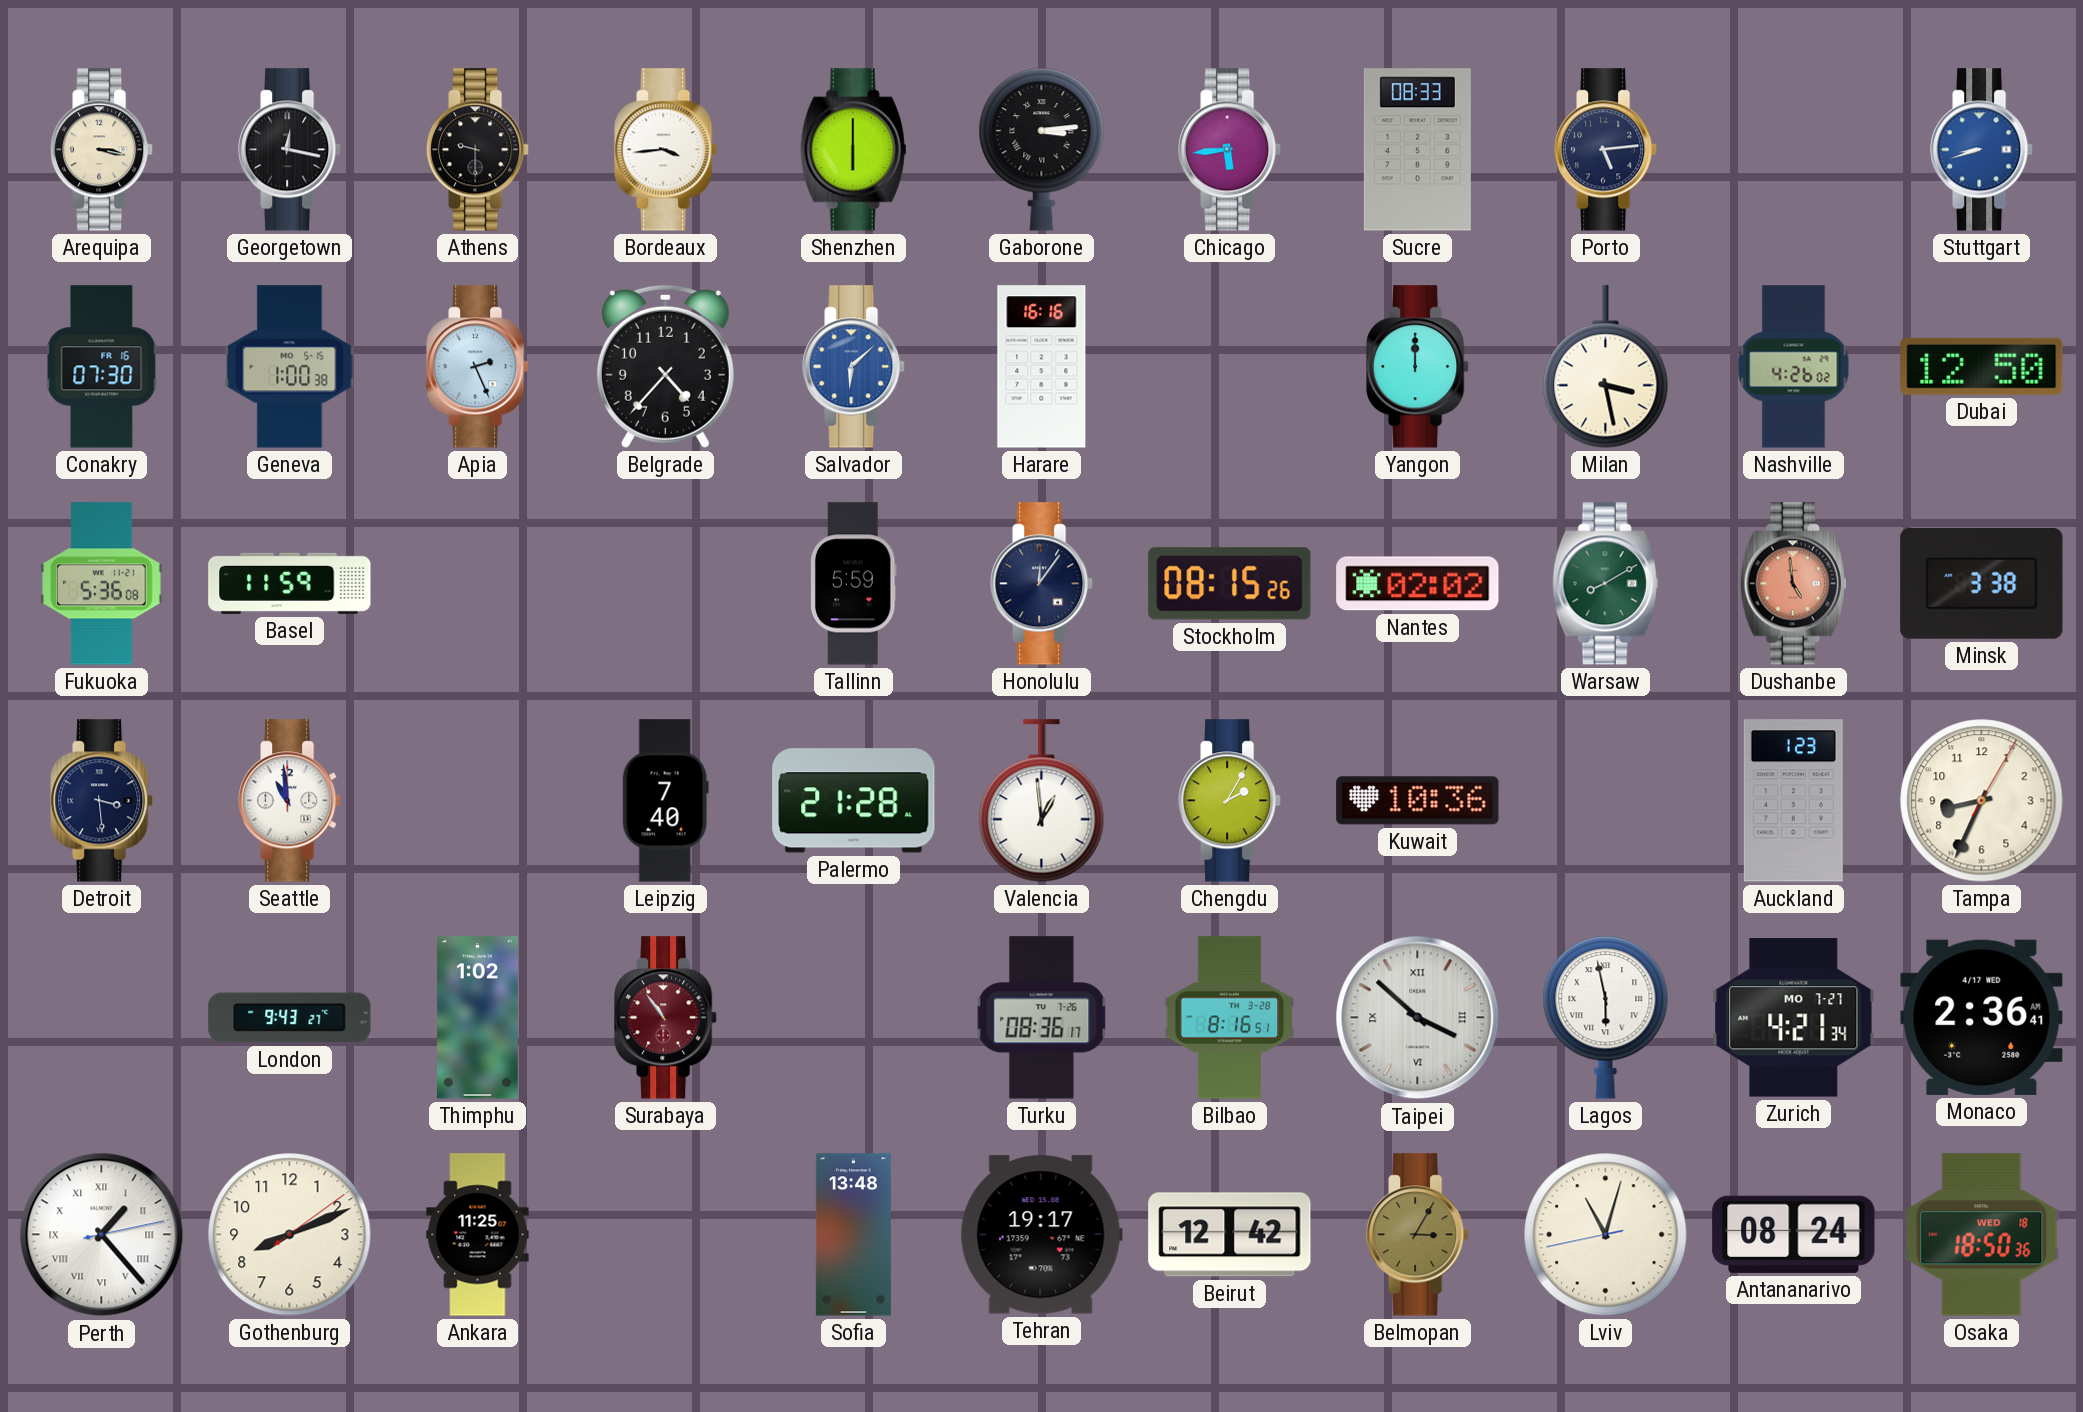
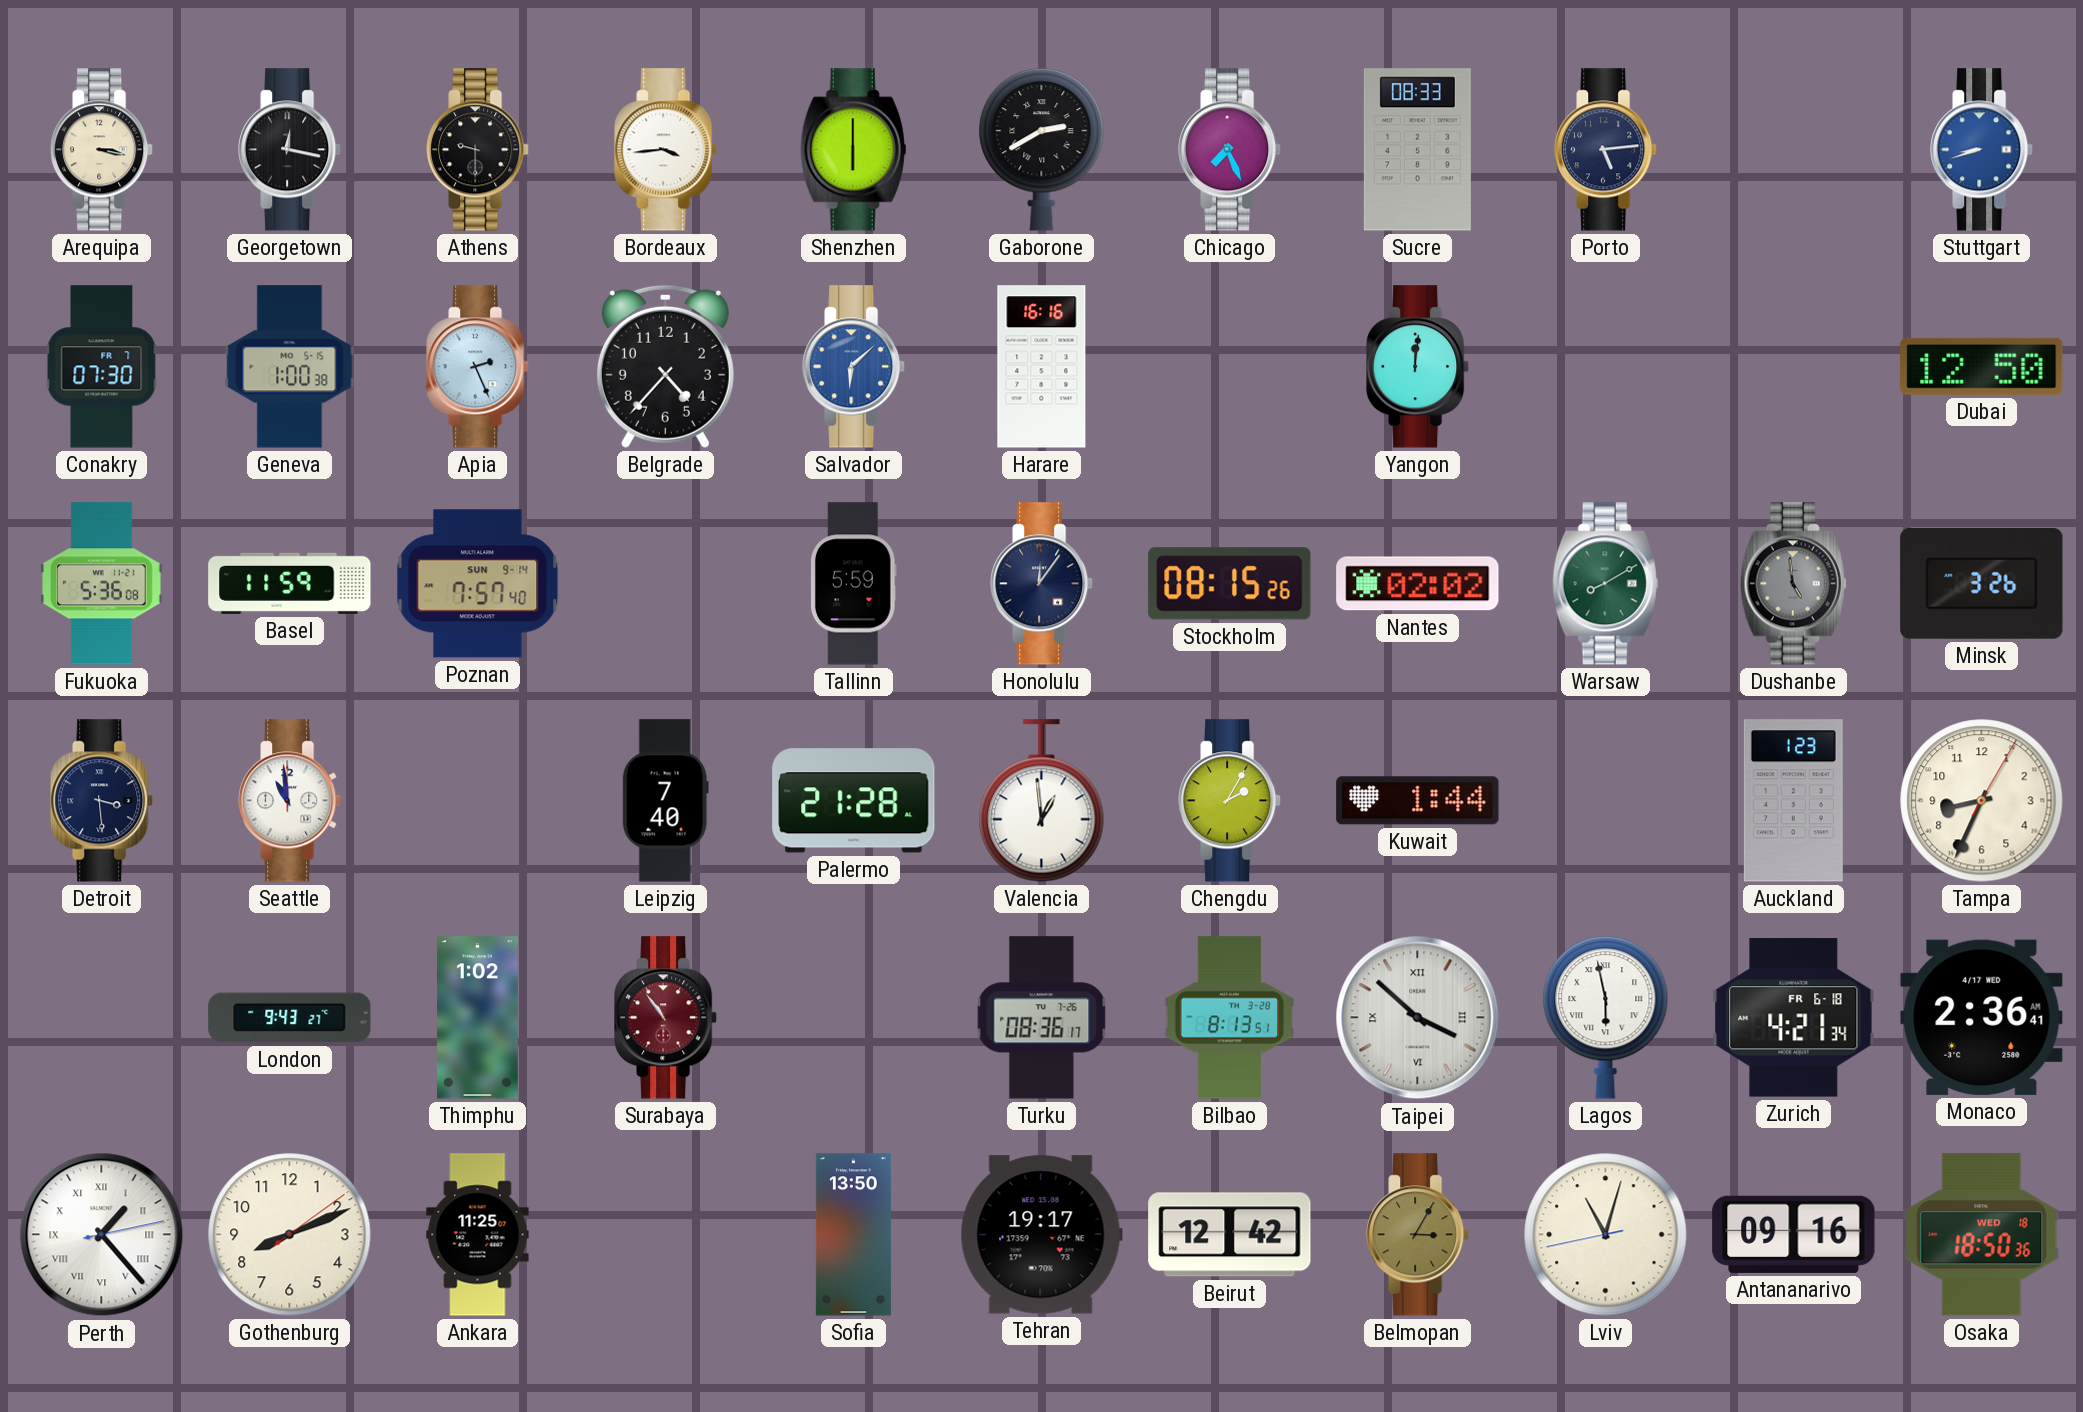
Gaborone: 3:14 -> 2:40
Chicago: 5:44 -> 7:26
Conakry date: FR 16 -> FR 7
Yangon: 12:00 -> 12:01
Milan: 3:28 -> none
Nashville: 4:26 -> none
Poznan: none -> 7:57
Dushanbe dial: salmon -> grey
Minsk: 3:38 -> 3:26
Kuwait: 10:36 -> 1:44
Bilbao: 8:16 -> 8:13
Zurich date: MO 7-27 -> FR 6-18
Sofia: 13:48 -> 13:50
Antananarivo: 08:24 -> 09:16
